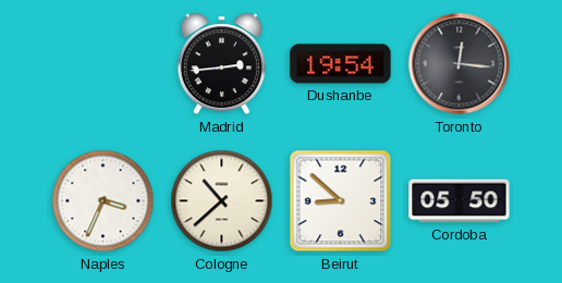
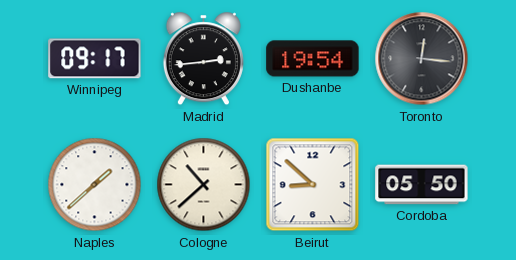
Winnipeg: none -> 09:17
Naples: 3:34 -> 1:38
